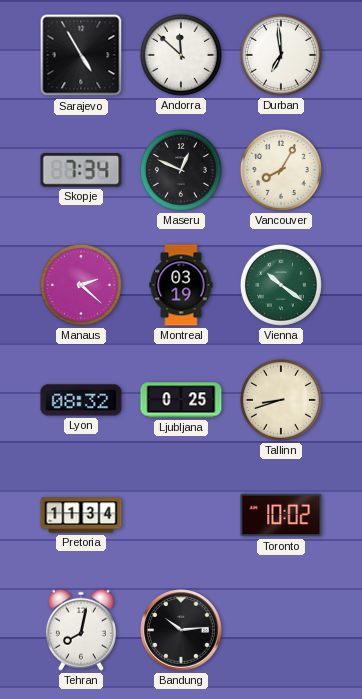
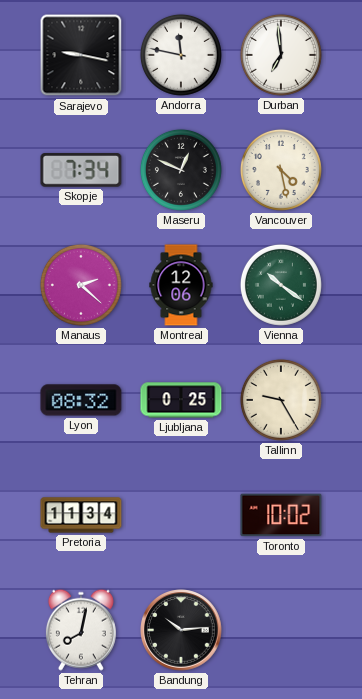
Sarajevo: 4:55 -> 9:17
Andorra: 11:52 -> 11:47
Vancouver: 8:05 -> 4:28
Montreal: 03:19 -> 12:06
Tallinn: 8:42 -> 9:25
